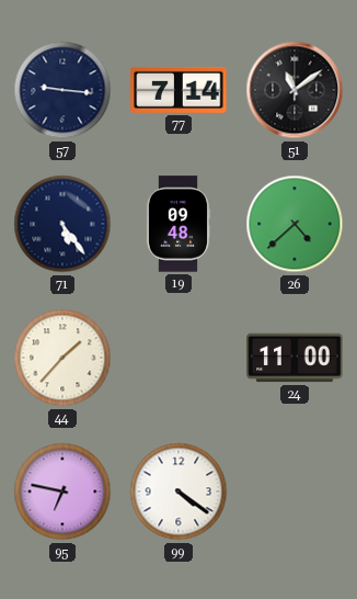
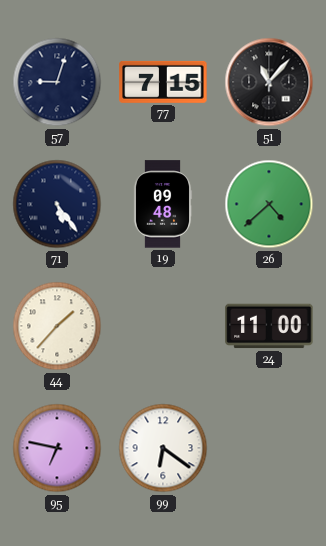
57: 9:16 -> 9:03
77: 7:14 -> 7:15
51: 11:09 -> 11:07
99: 4:21 -> 6:21
